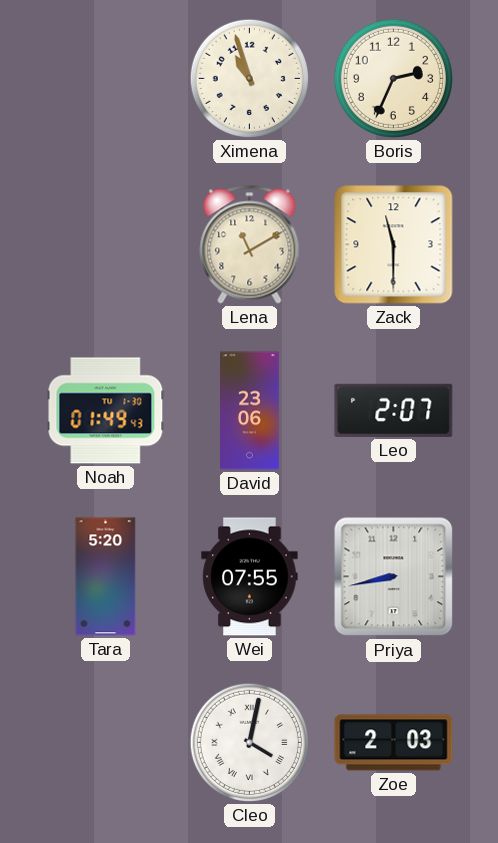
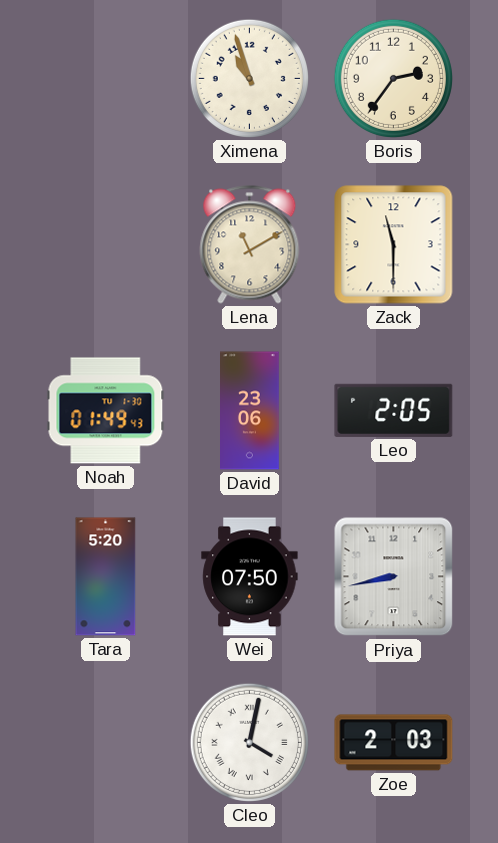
Boris: 2:34 -> 2:36
Leo: 2:07 -> 2:05
Wei: 07:55 -> 07:50
